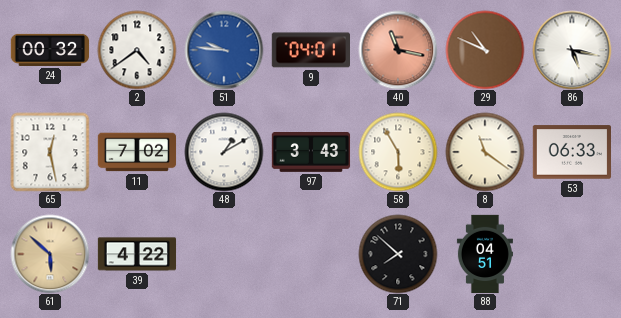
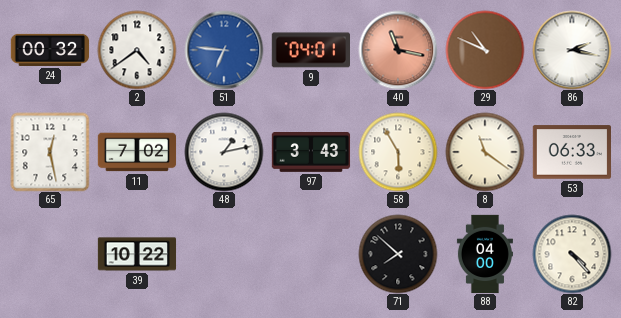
51: 9:46 -> 6:46
86: 5:17 -> 2:17
48: 1:10 -> 1:13
61: 5:52 -> none
39: 4:22 -> 10:22
88: 04:51 -> 04:00
82: none -> 4:23
